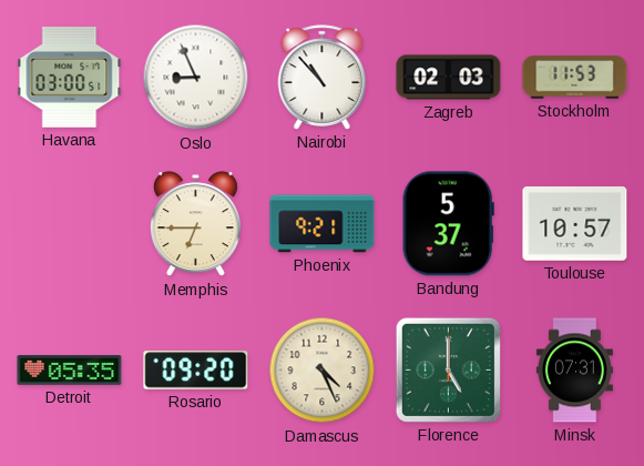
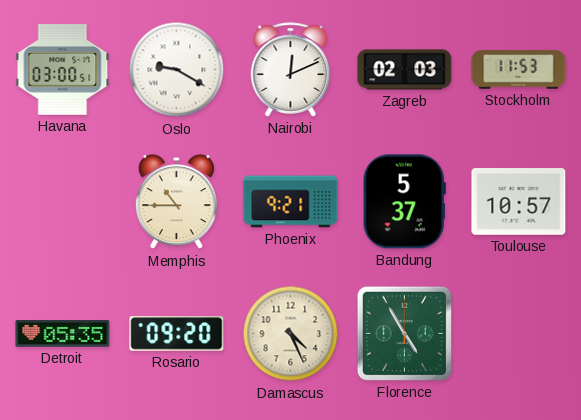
Oslo: 8:56 -> 9:20
Nairobi: 10:53 -> 12:11
Memphis: 6:45 -> 10:45
Florence: 5:00 -> 4:55
Minsk: 07:31 -> none
